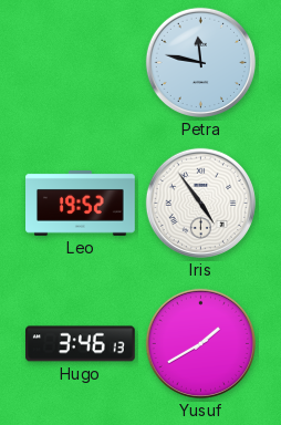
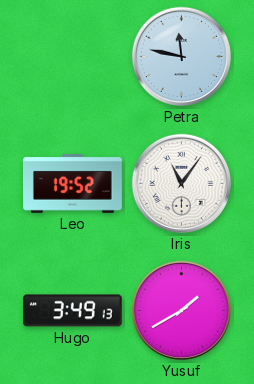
Iris: 4:54 -> 11:06
Hugo: 3:46 -> 3:49
